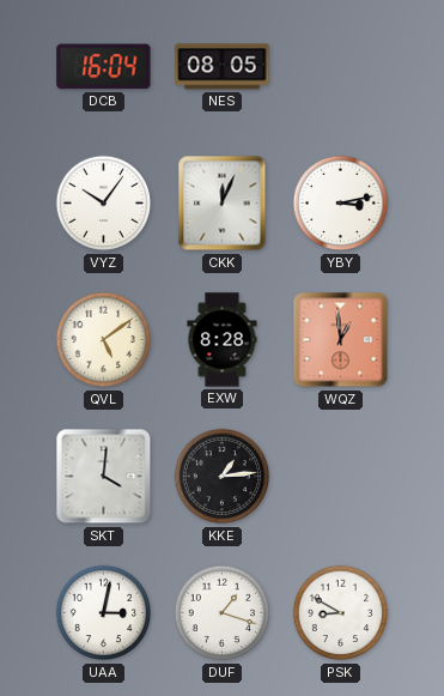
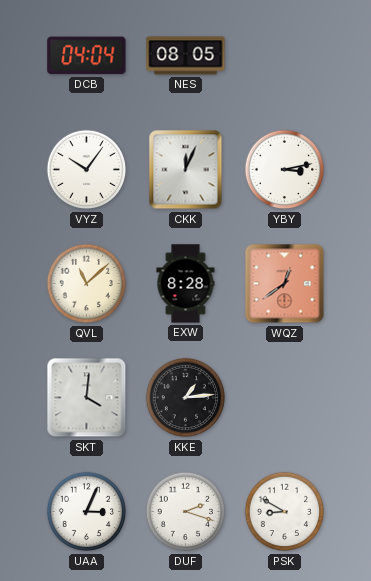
DCB: 16:04 -> 04:04
QVL: 5:09 -> 11:08
WQZ: 12:59 -> 12:39
UAA: 3:02 -> 3:04
DUF: 1:18 -> 2:18
